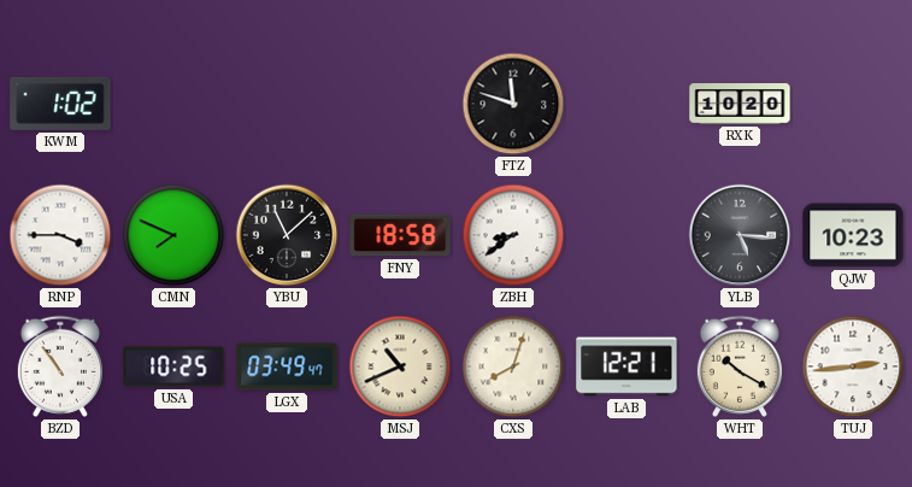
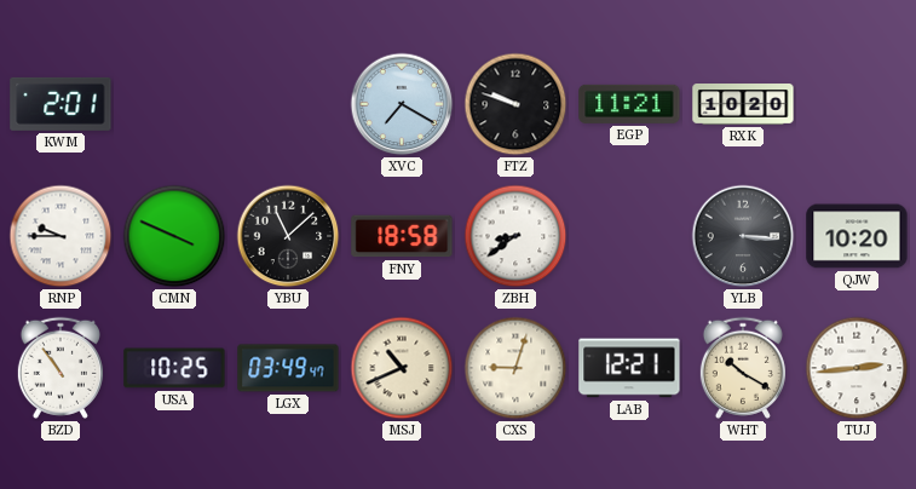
KWM: 1:02 -> 2:01
XVC: none -> 7:20
FTZ: 11:48 -> 9:48
EGP: none -> 11:21
RNP: 3:45 -> 9:45
CMN: 7:49 -> 3:49
YLB: 5:16 -> 3:16
QJW: 10:23 -> 10:20
CXS: 8:03 -> 9:03
